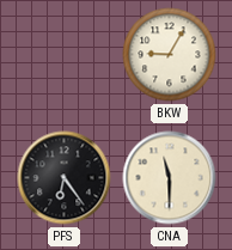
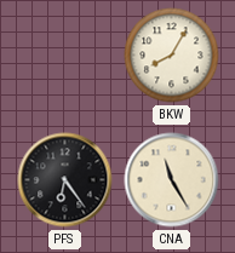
BKW: 9:05 -> 8:05
CNA: 11:30 -> 11:25
